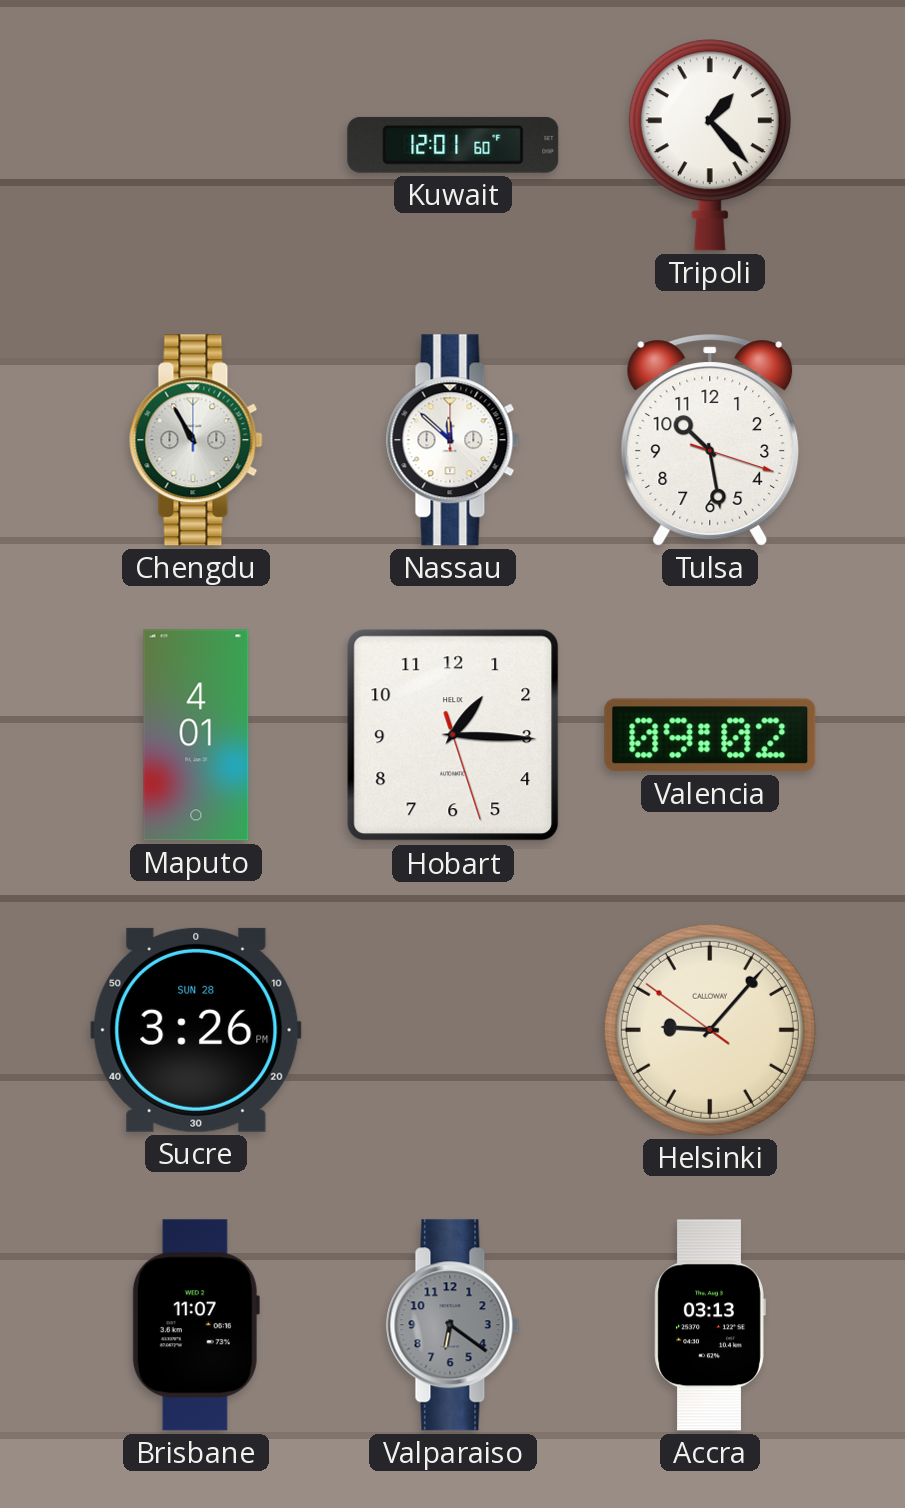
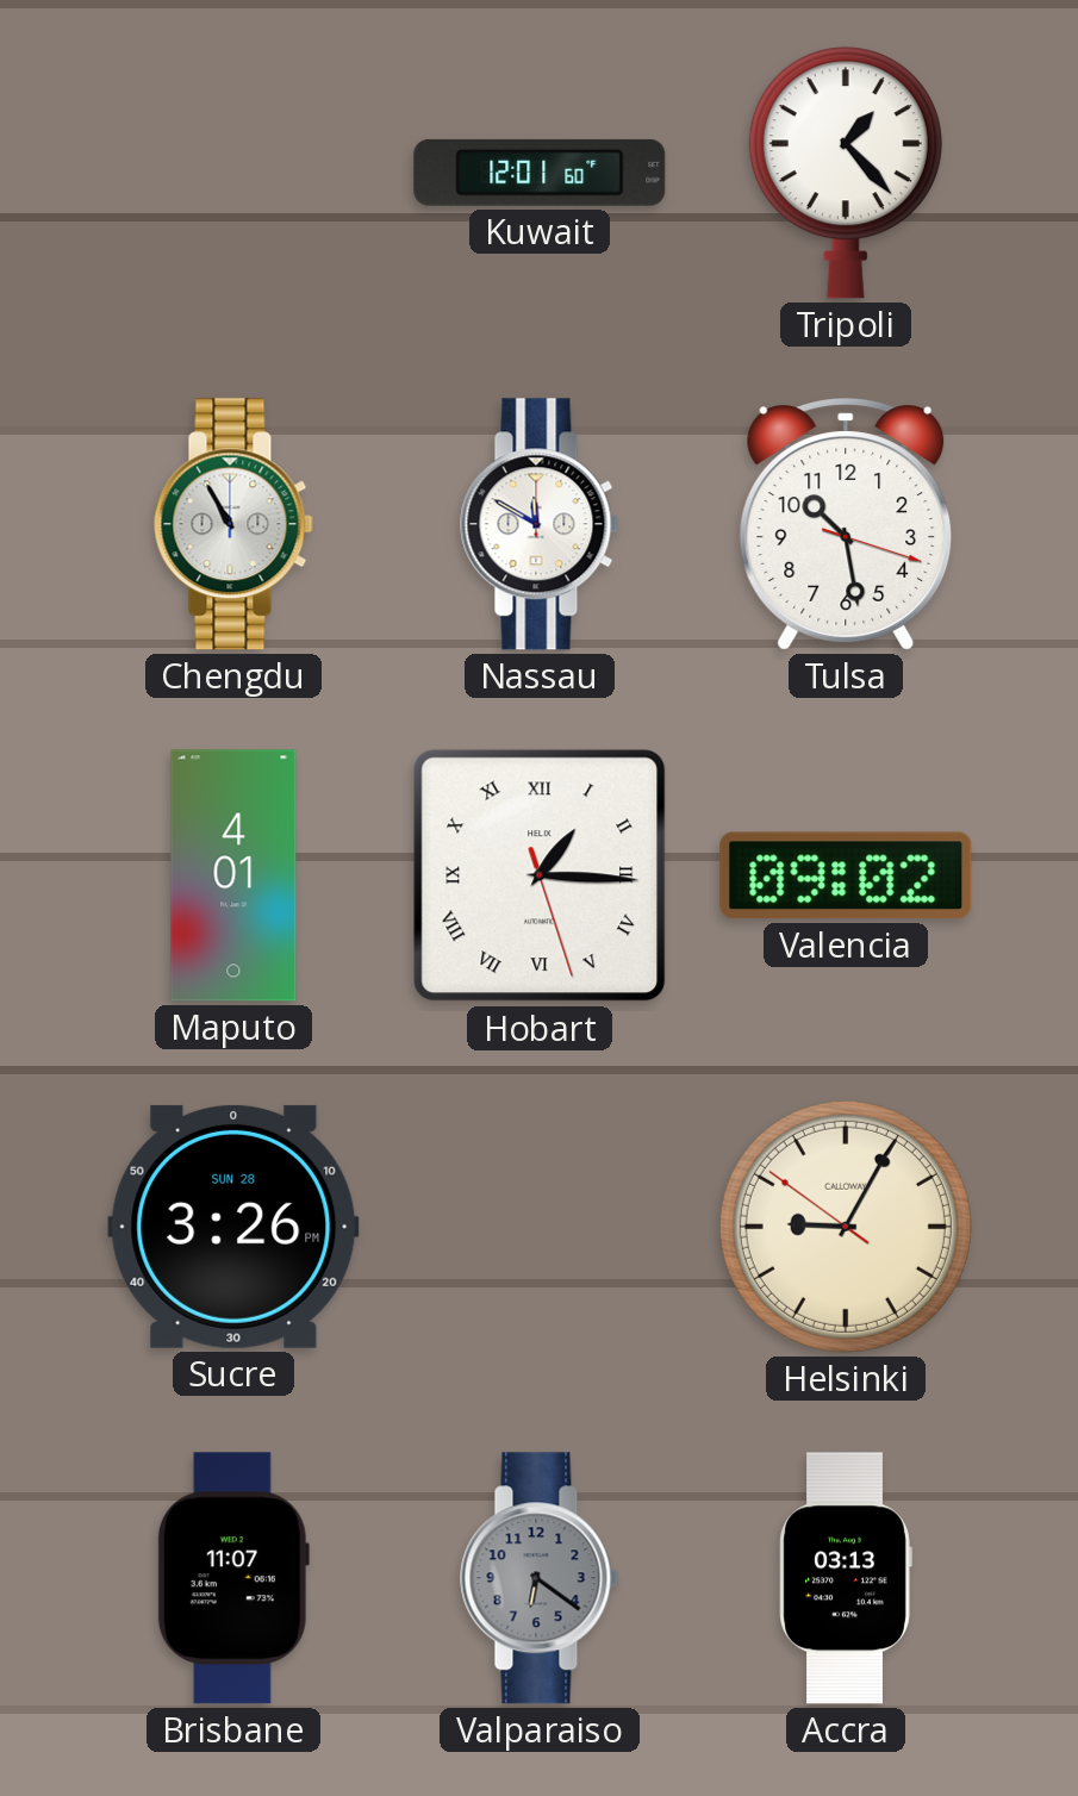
Nassau: 11:52 -> 11:50
Hobart numerals: Arabic -> Roman
Helsinki: 9:06 -> 9:04
